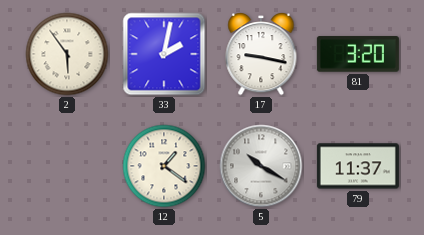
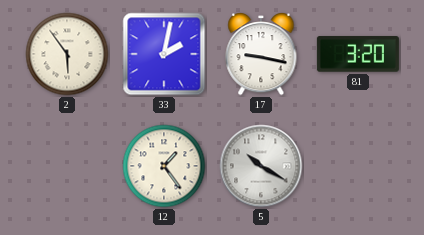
12: 1:21 -> 1:24
79: 11:37 -> none
